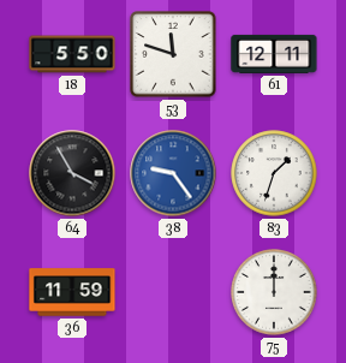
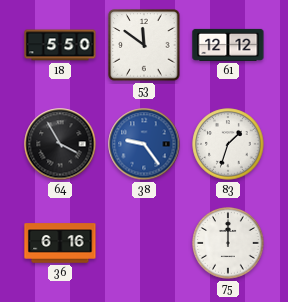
53: 11:48 -> 11:51
61: 12:11 -> 12:12
36: 11:59 -> 6:16
